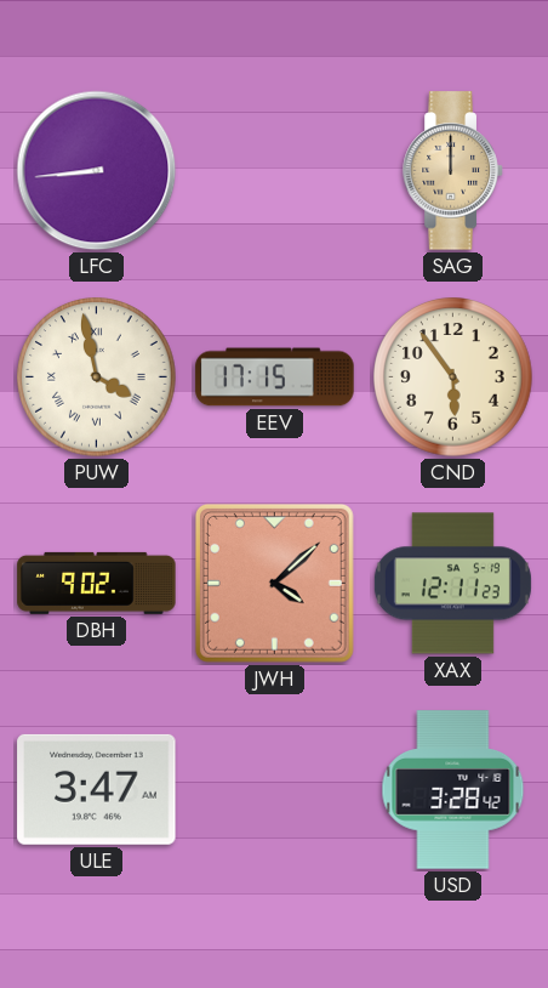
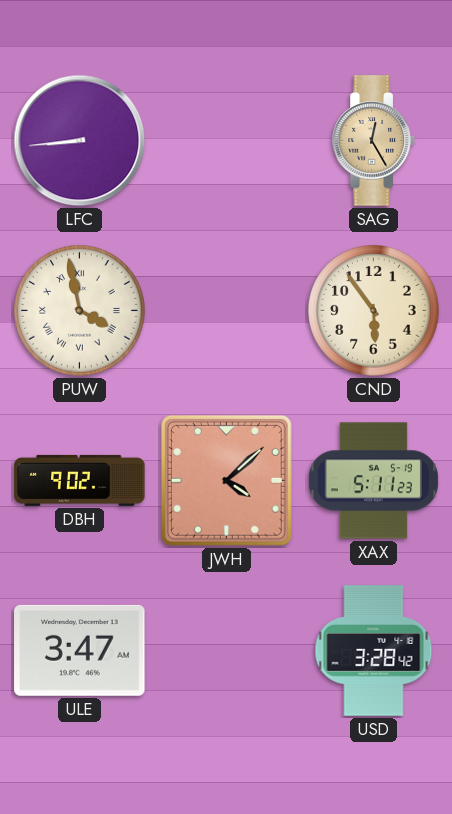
SAG: 12:00 -> 12:25
EEV: 17:15 -> none
XAX: 12:11 -> 5:11
